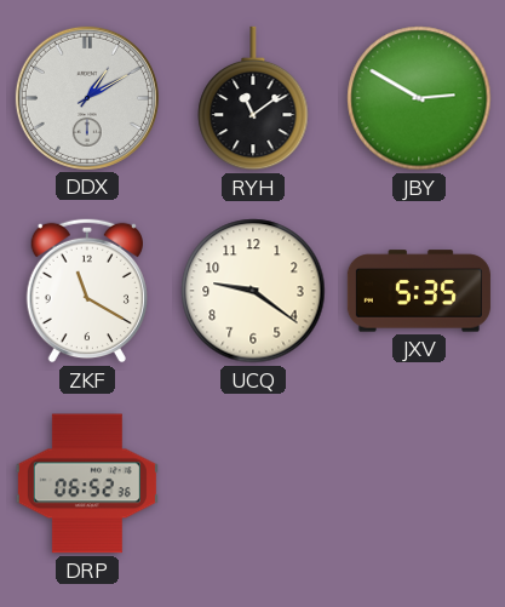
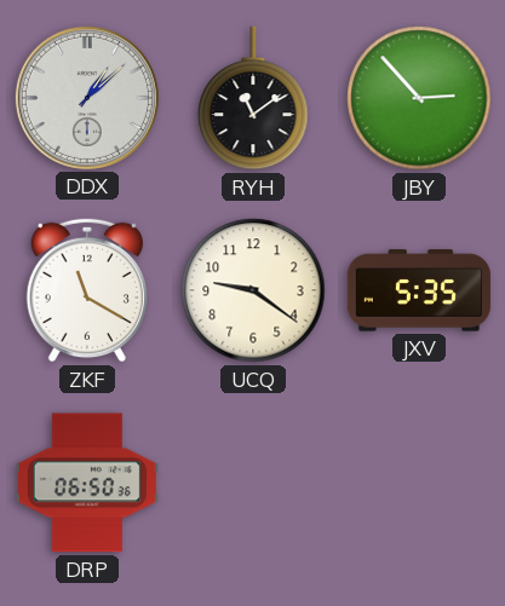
DDX: 1:10 -> 1:08
JBY: 2:50 -> 2:53
DRP: 06:52 -> 06:50
